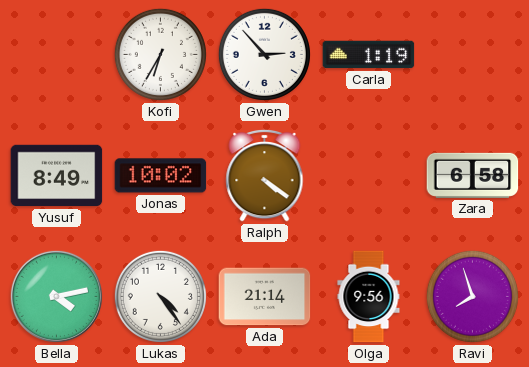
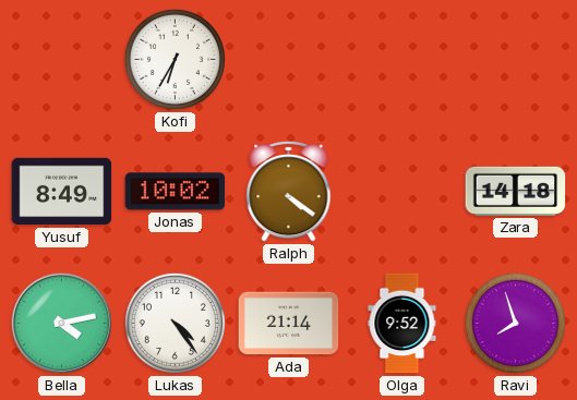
Gwen: 2:53 -> none
Carla: 1:19 -> none
Zara: 6:58 -> 14:18
Olga: 9:56 -> 9:52
